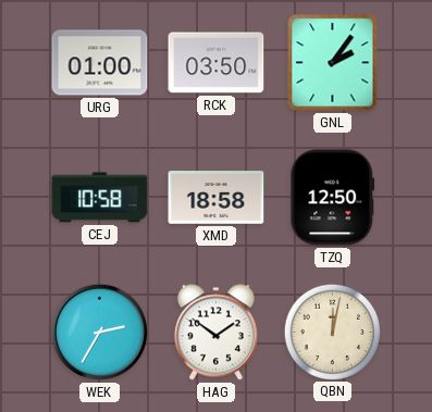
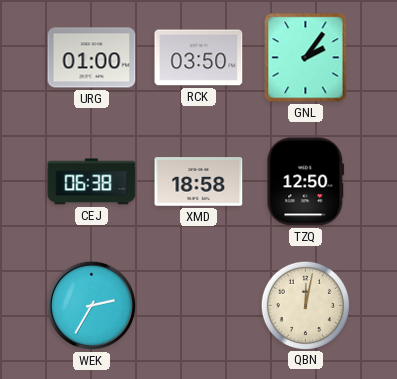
CEJ: 10:58 -> 06:38
HAG: 1:51 -> none
